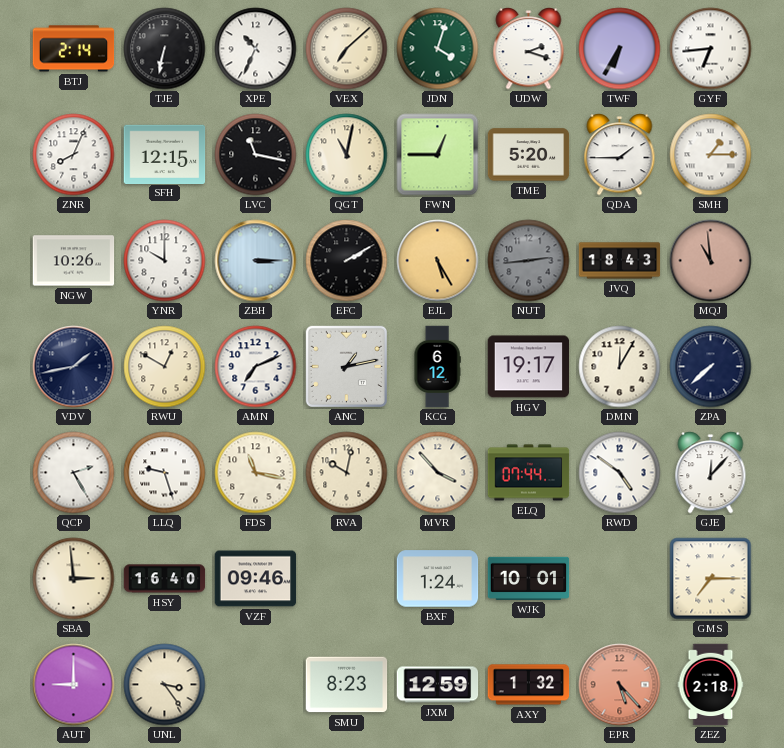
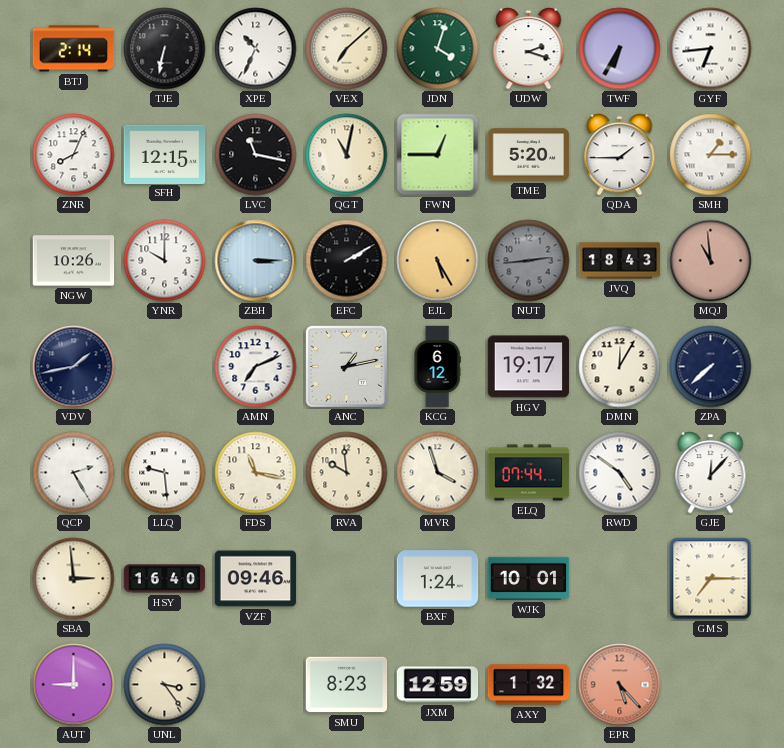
RWU: 12:50 -> none
LLQ: 9:27 -> 9:29
RVA: 10:02 -> 9:59
MVR: 3:53 -> 3:57
ZEZ: 2:18 -> none
